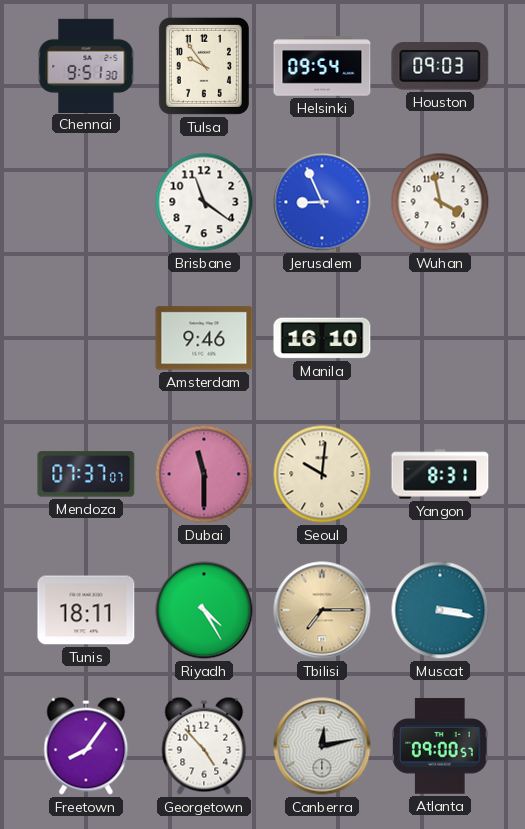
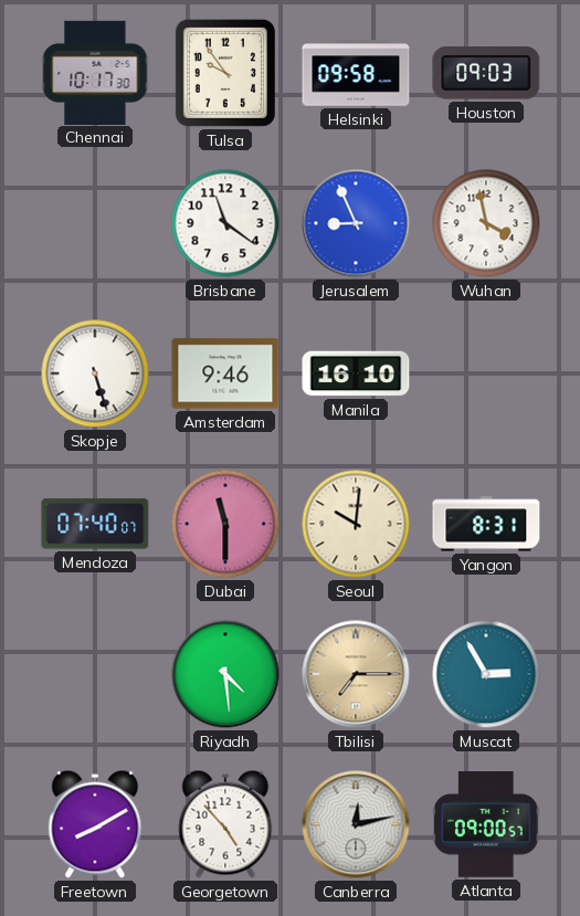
Chennai: 9:51 -> 10:17
Helsinki: 09:54 -> 09:58
Skopje: none -> 5:27
Mendoza: 07:37 -> 07:40
Tunis: 18:11 -> none
Riyadh: 4:25 -> 4:29
Muscat: 3:17 -> 2:55
Freetown: 8:06 -> 8:10
